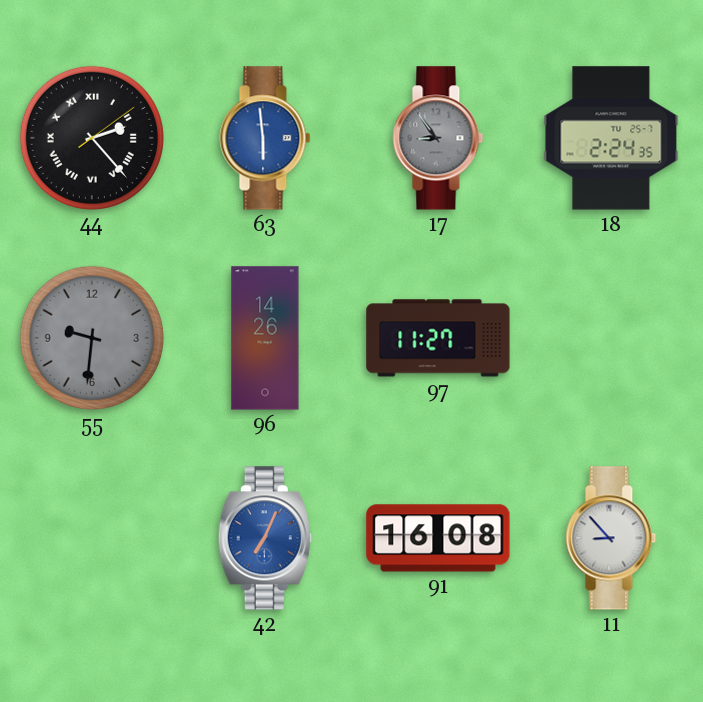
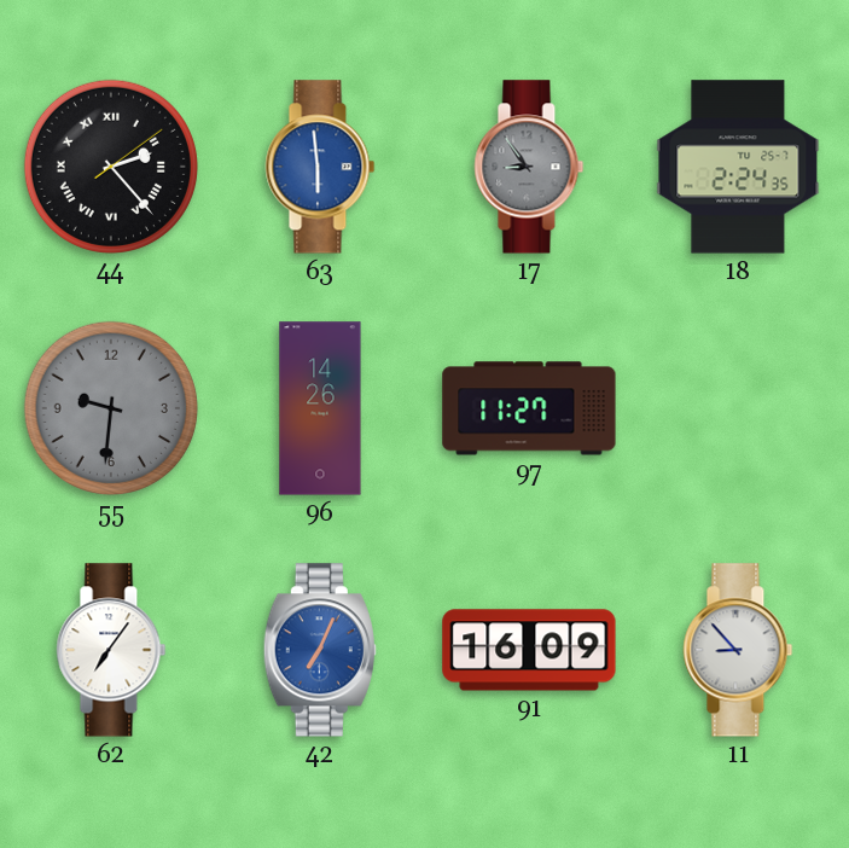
62: none -> 7:06
91: 16:08 -> 16:09
